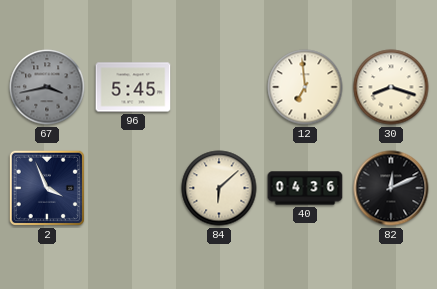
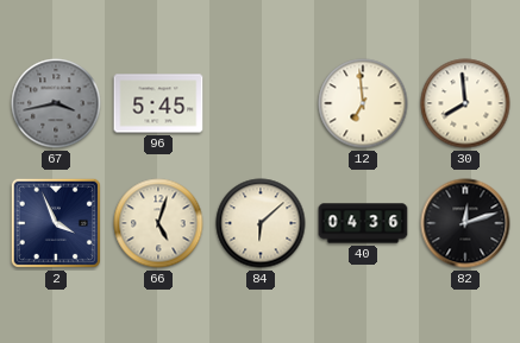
30: 8:18 -> 7:59
66: none -> 5:03
82: 12:11 -> 12:12
